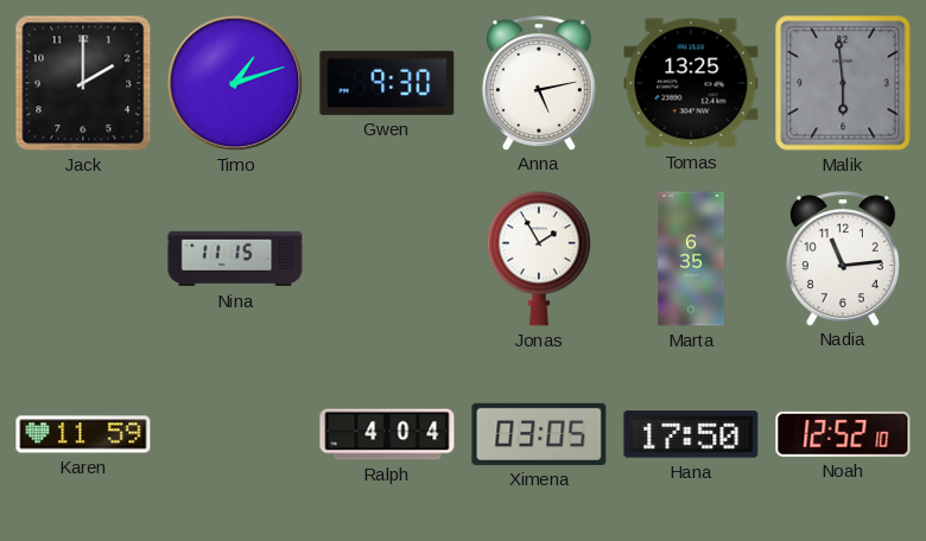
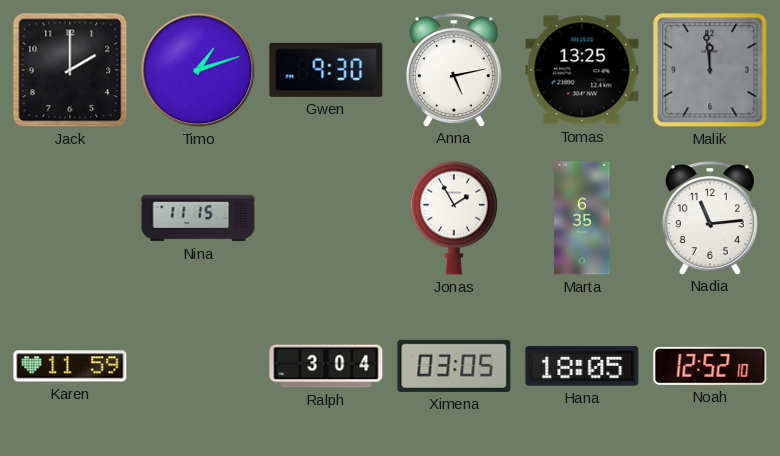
Malik: 5:59 -> 11:59
Ralph: 4:04 -> 3:04
Hana: 17:50 -> 18:05
